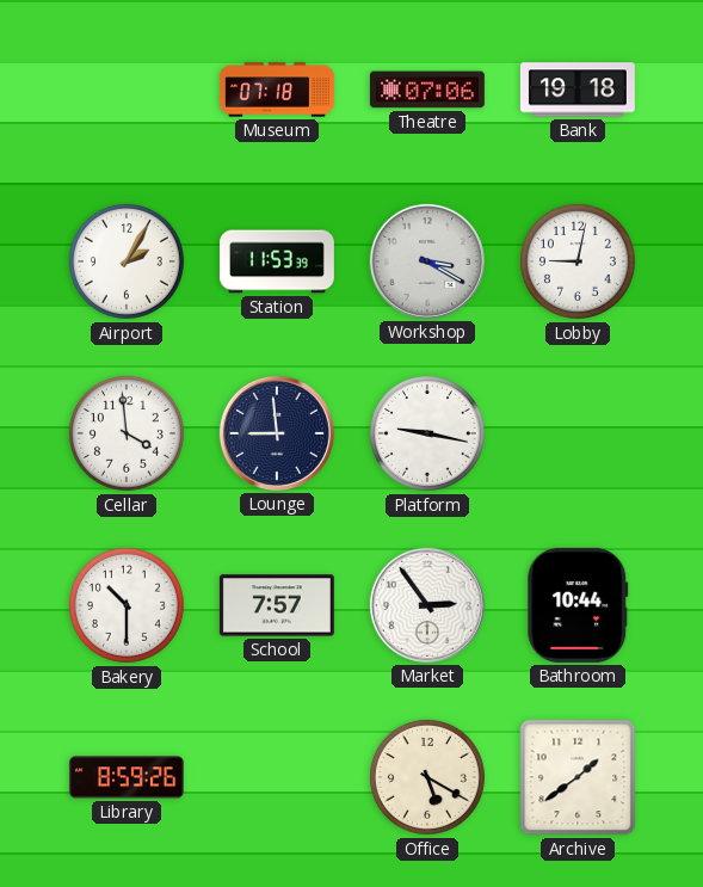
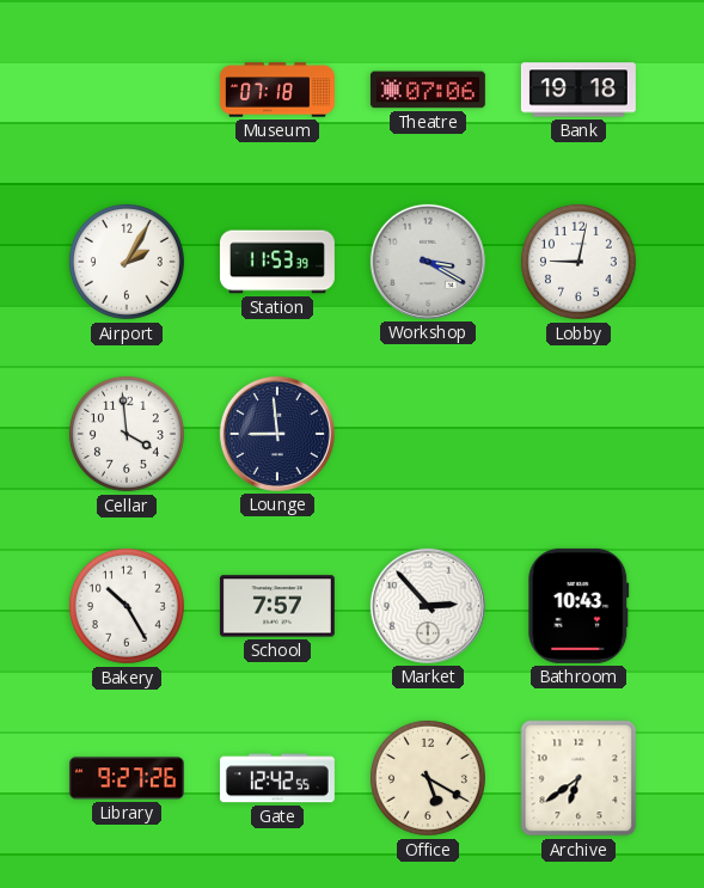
Platform: 9:17 -> none
Bakery: 10:30 -> 10:25
Market: 2:54 -> 2:53
Bathroom: 10:44 -> 10:43
Library: 8:59 -> 9:27
Gate: none -> 12:42
Archive: 1:39 -> 6:39
